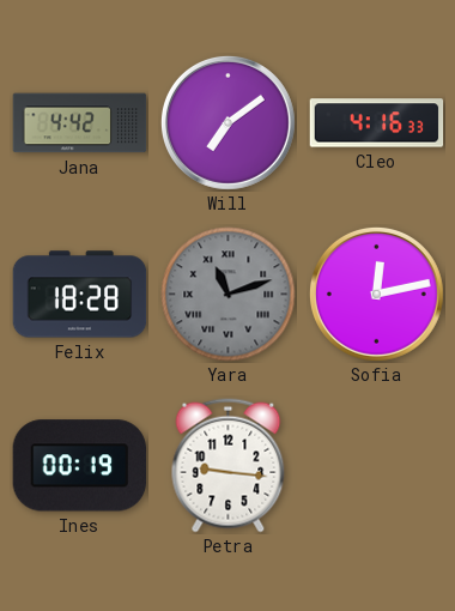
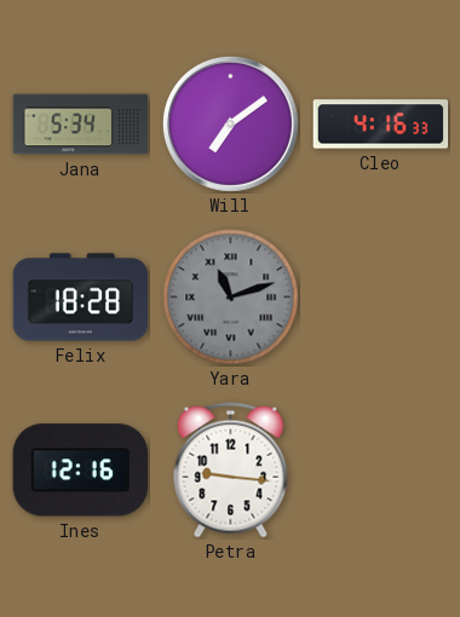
Jana: 4:42 -> 5:34
Sofia: 12:13 -> none
Ines: 00:19 -> 12:16
